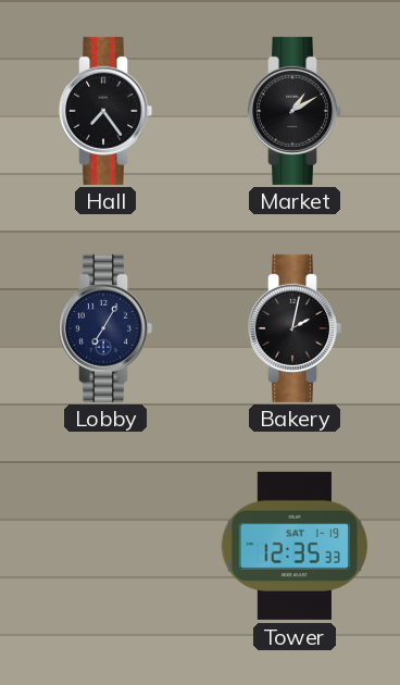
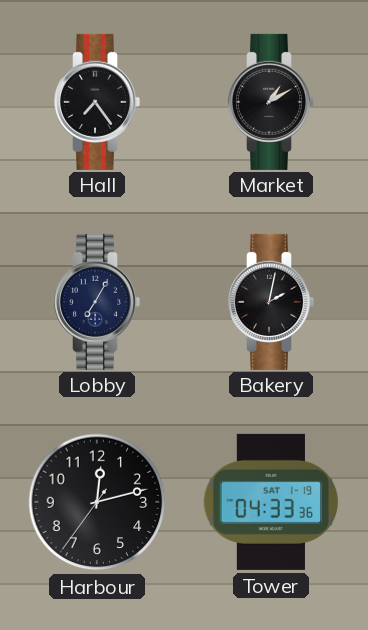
Harbour: none -> 12:12
Tower: 12:35 -> 04:33
